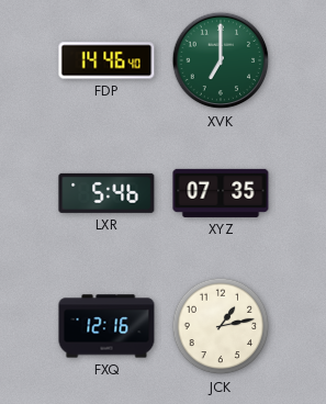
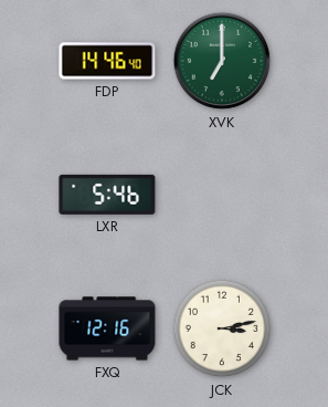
XYZ: 07:35 -> none
JCK: 1:13 -> 3:13
